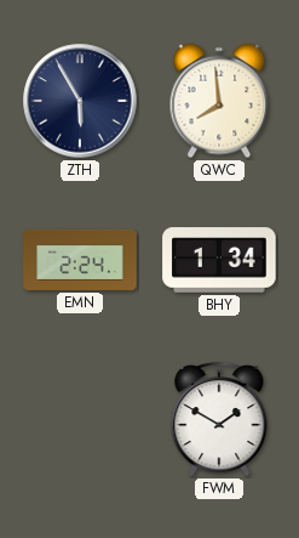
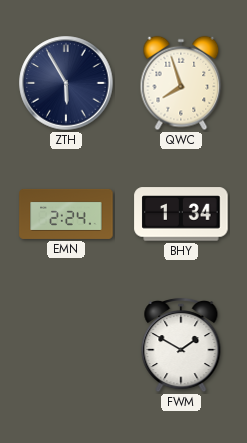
QWC: 7:59 -> 7:57
